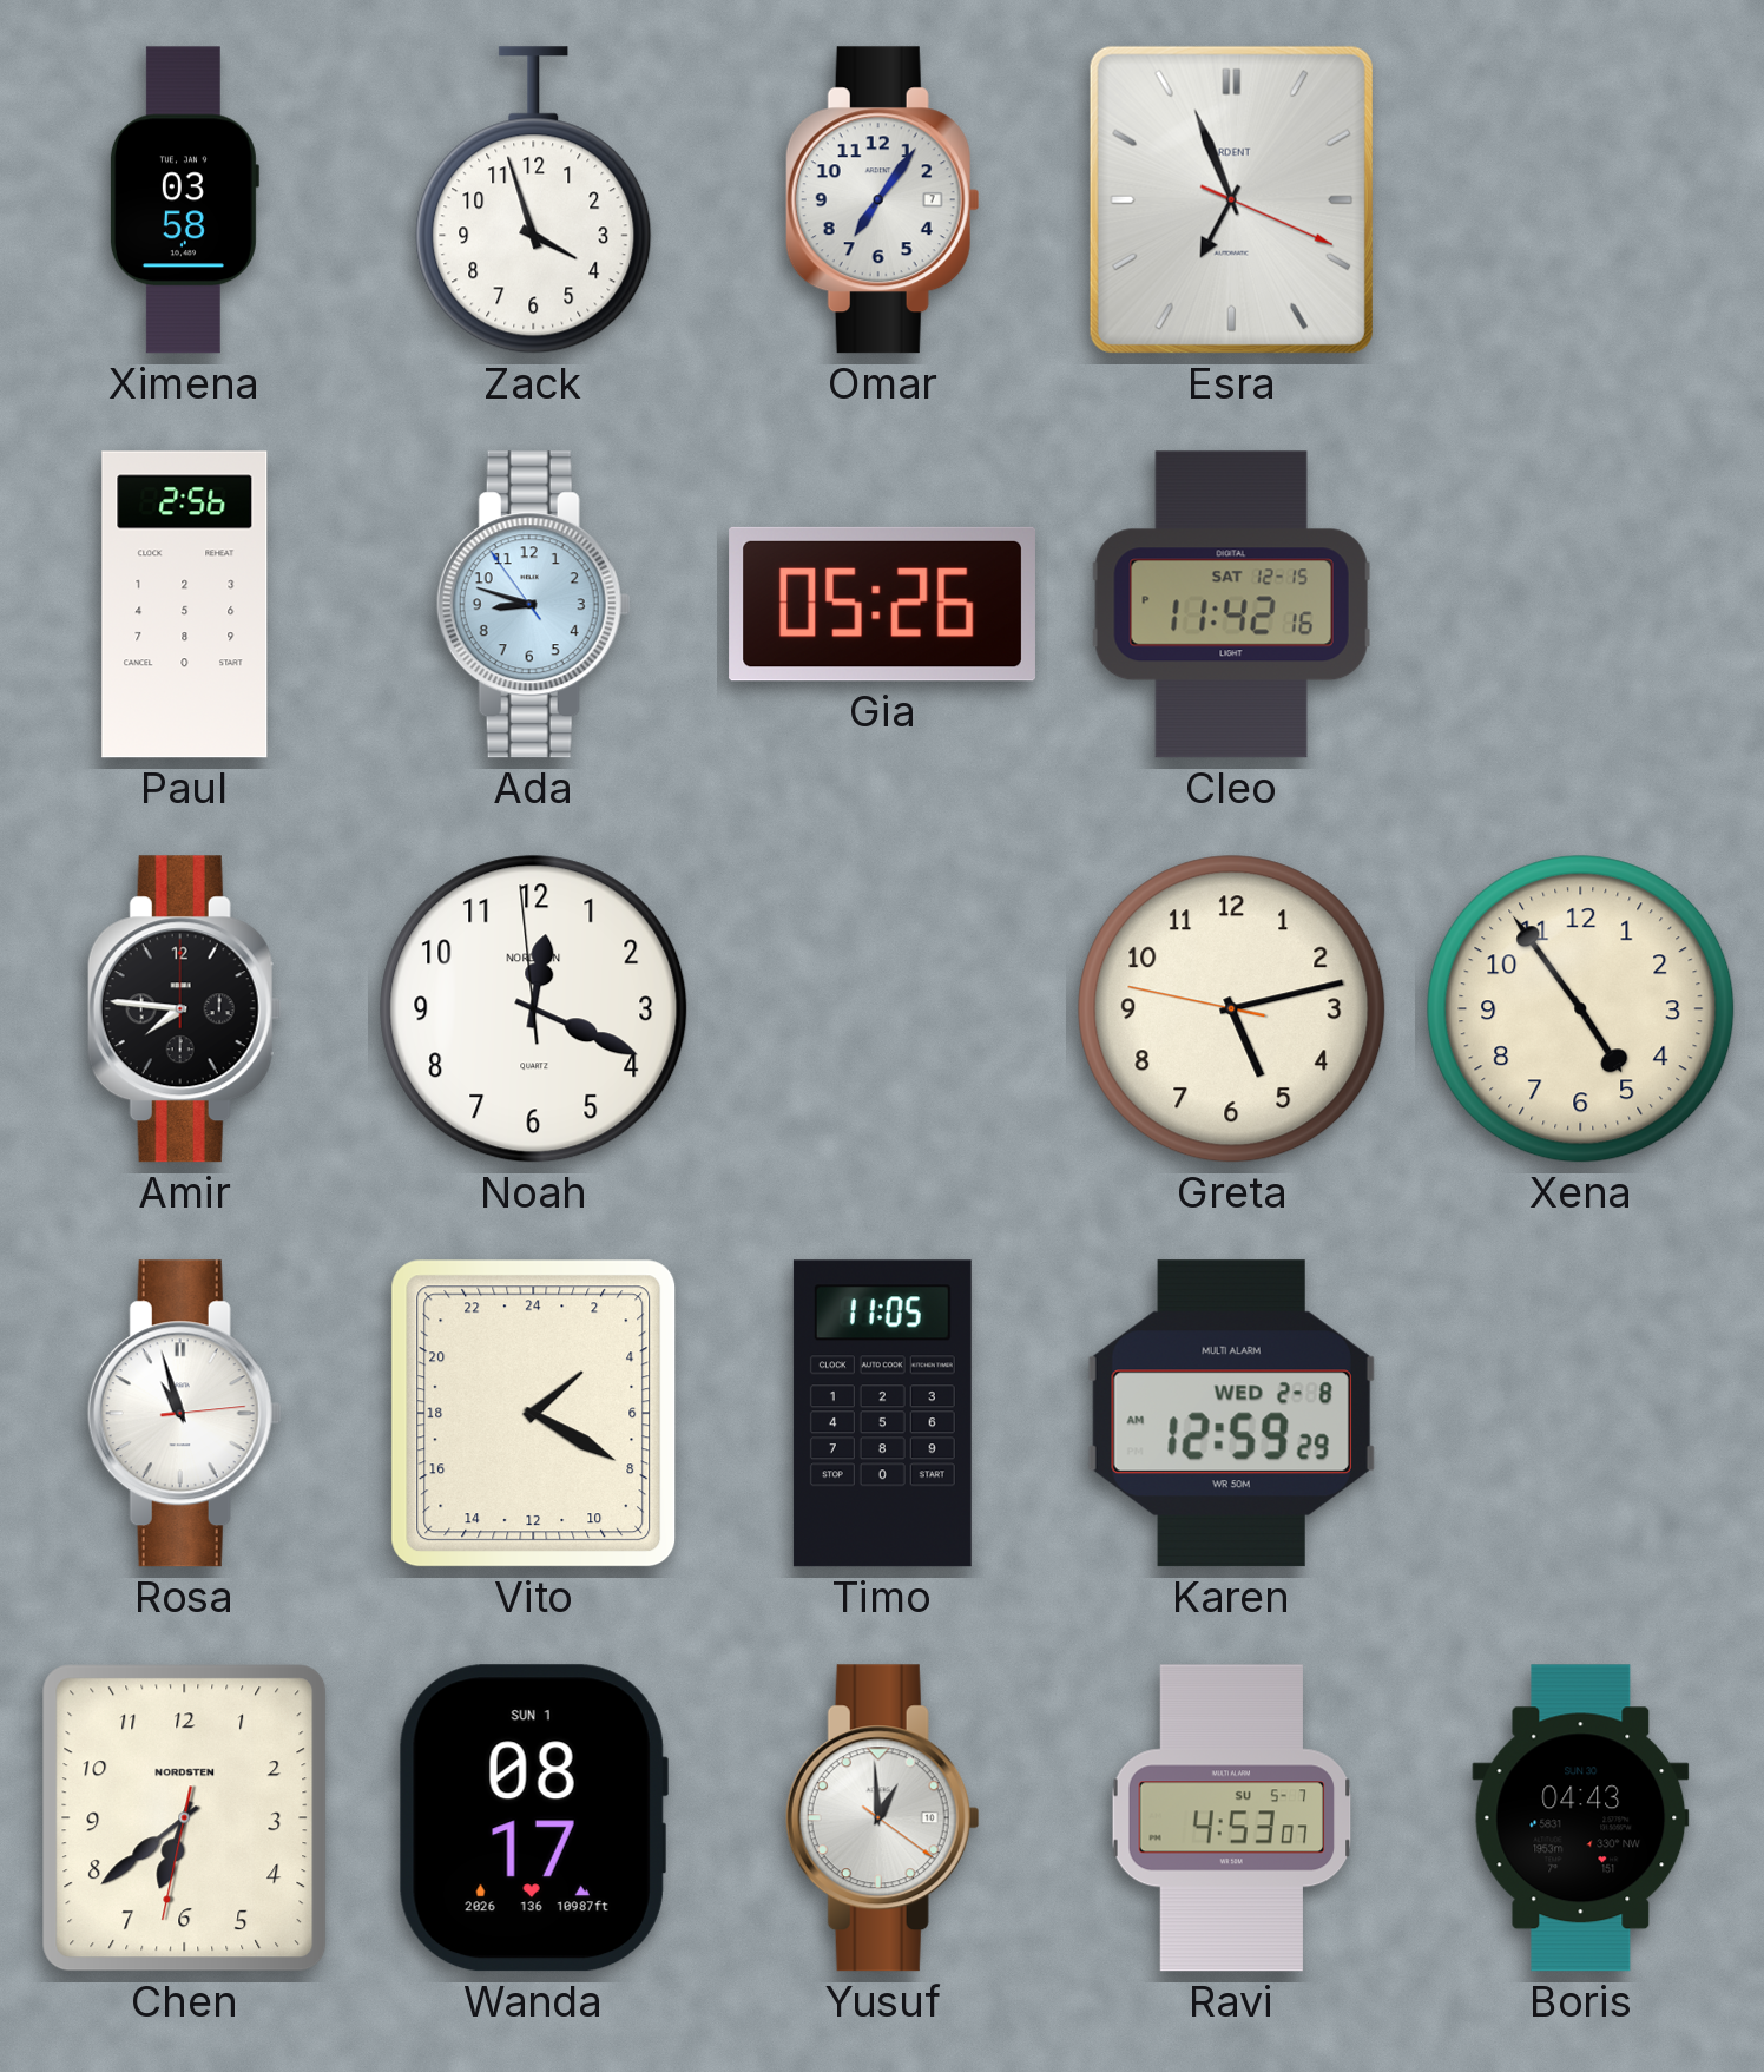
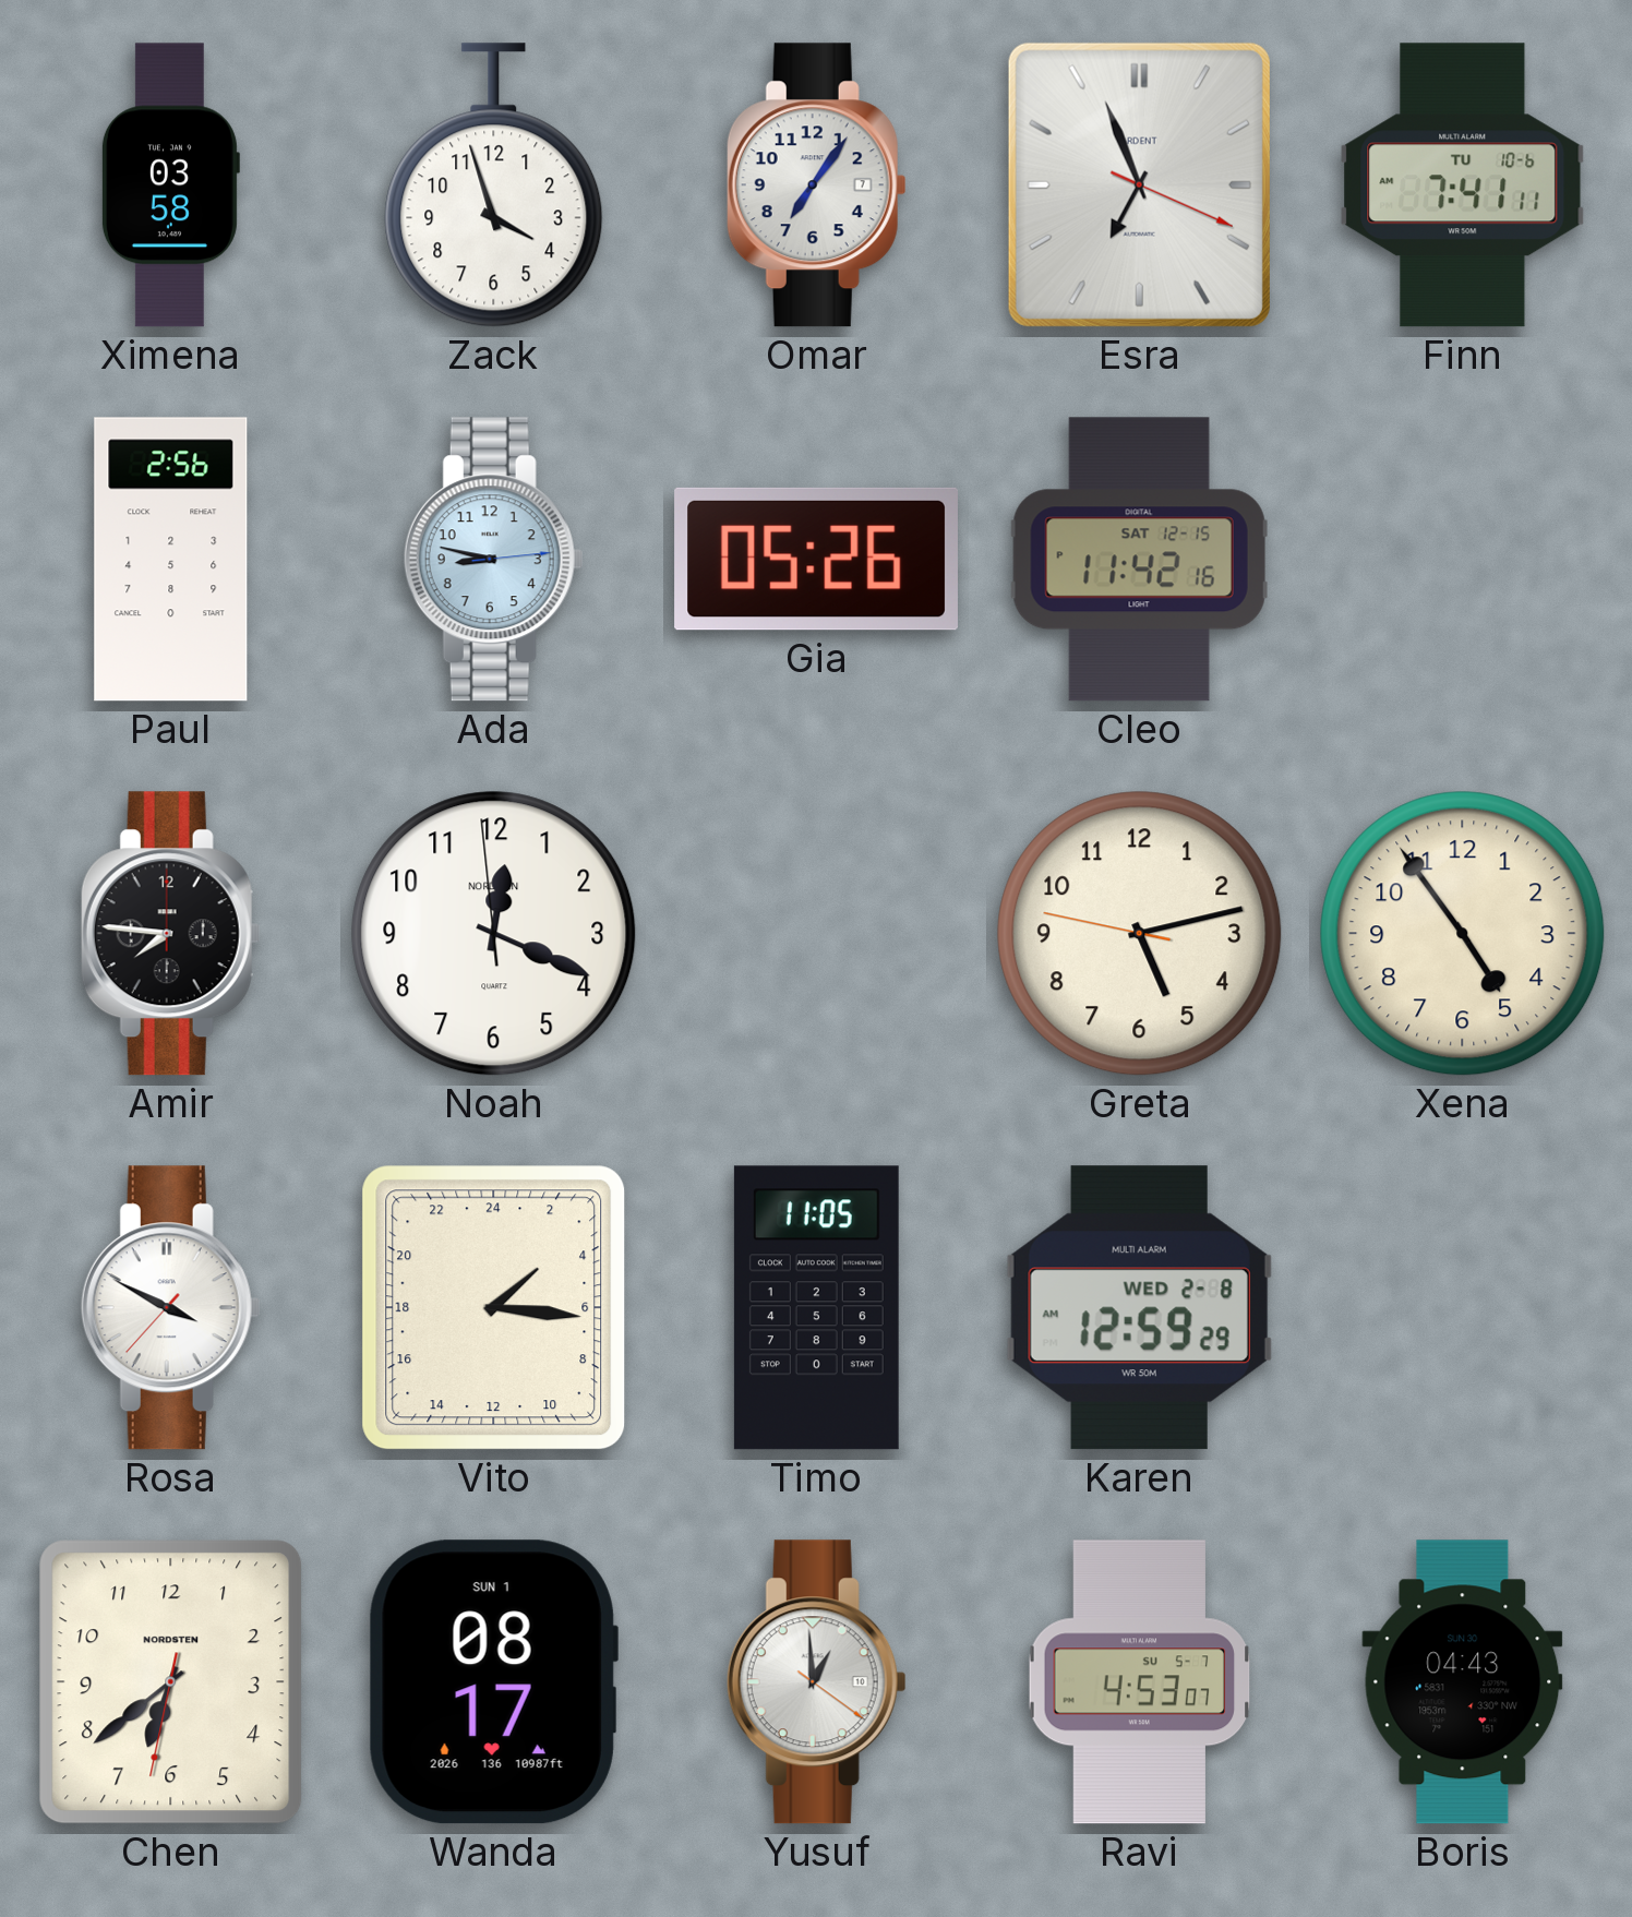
Finn: none -> 7:41
Ada: 8:47:54 -> 8:47:14
Rosa: 10:57 -> 3:49
Vito: 3:20 -> 3:16
